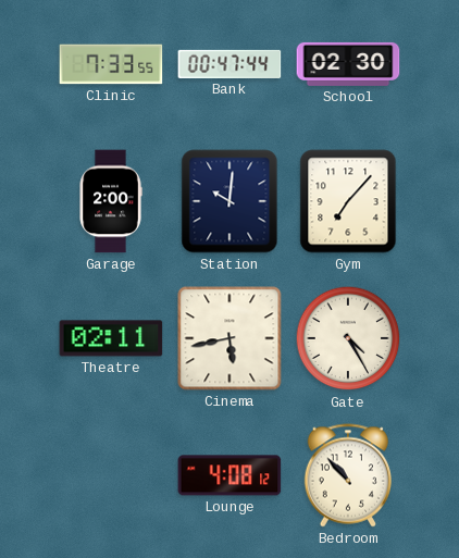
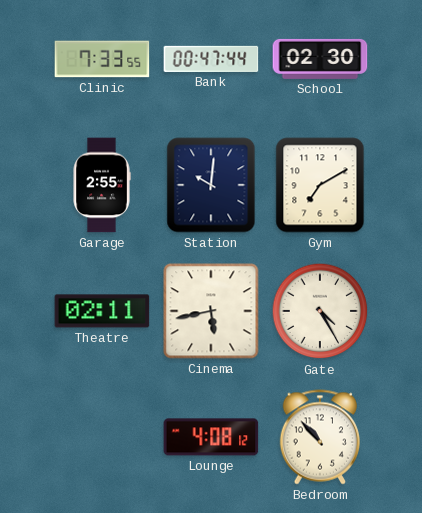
Garage: 2:00 -> 2:55
Gym: 7:07 -> 7:10
